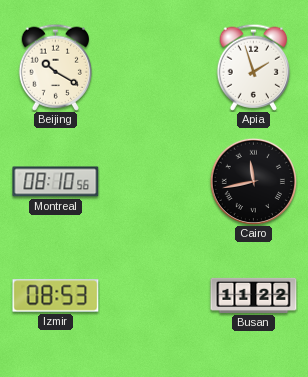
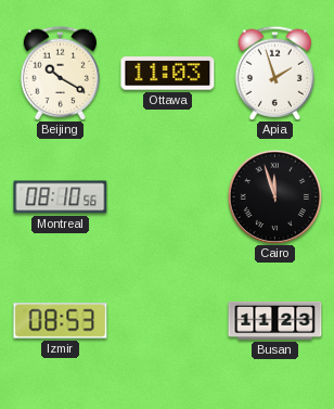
Ottawa: none -> 11:03
Cairo: 11:43 -> 11:57
Busan: 11:22 -> 11:23
